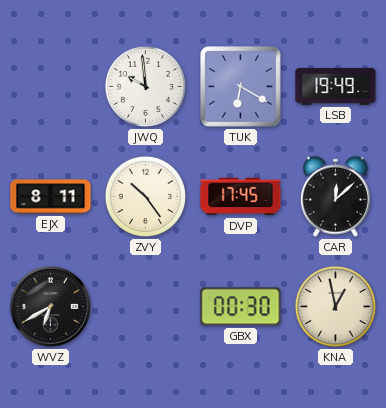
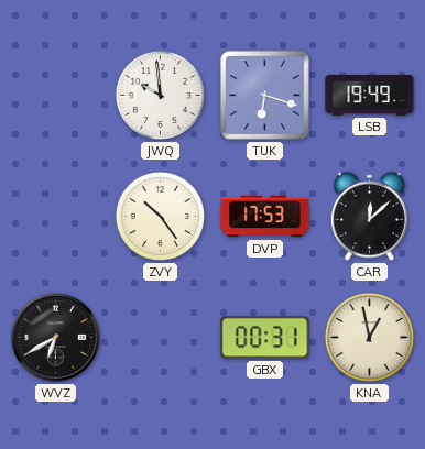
TUK: 6:20 -> 6:18
EJX: 8:11 -> none
DVP: 17:45 -> 17:53
GBX: 00:30 -> 00:31
